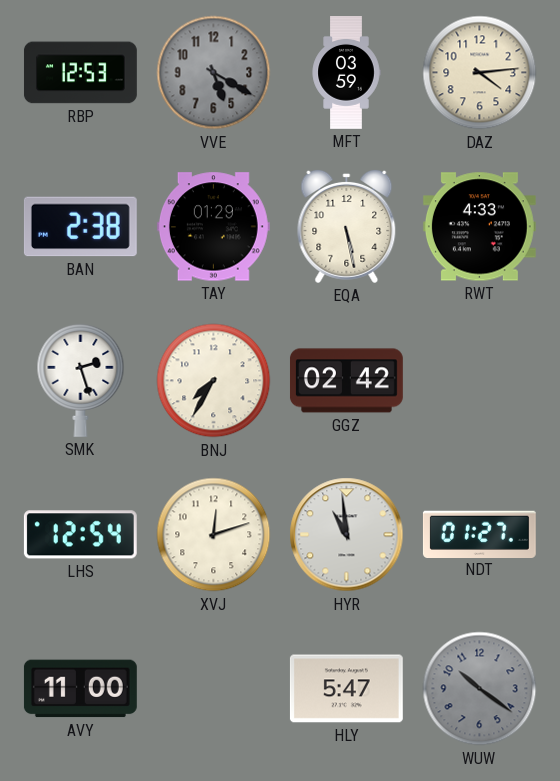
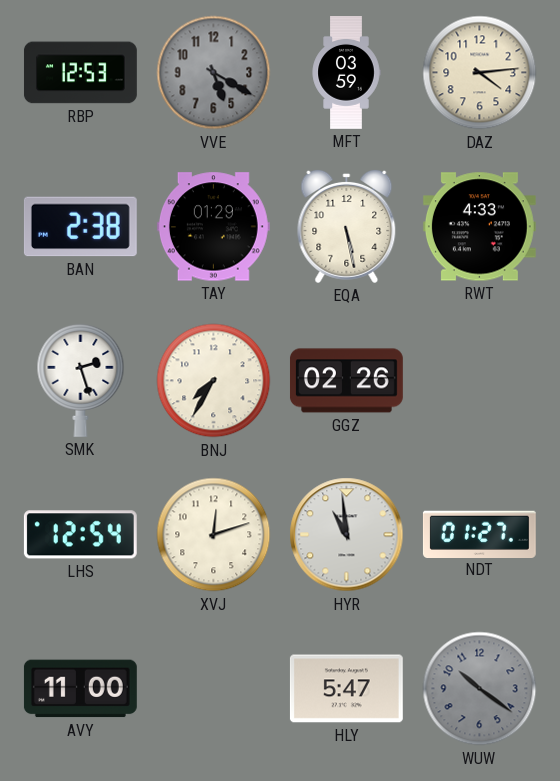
GGZ: 02:42 -> 02:26
